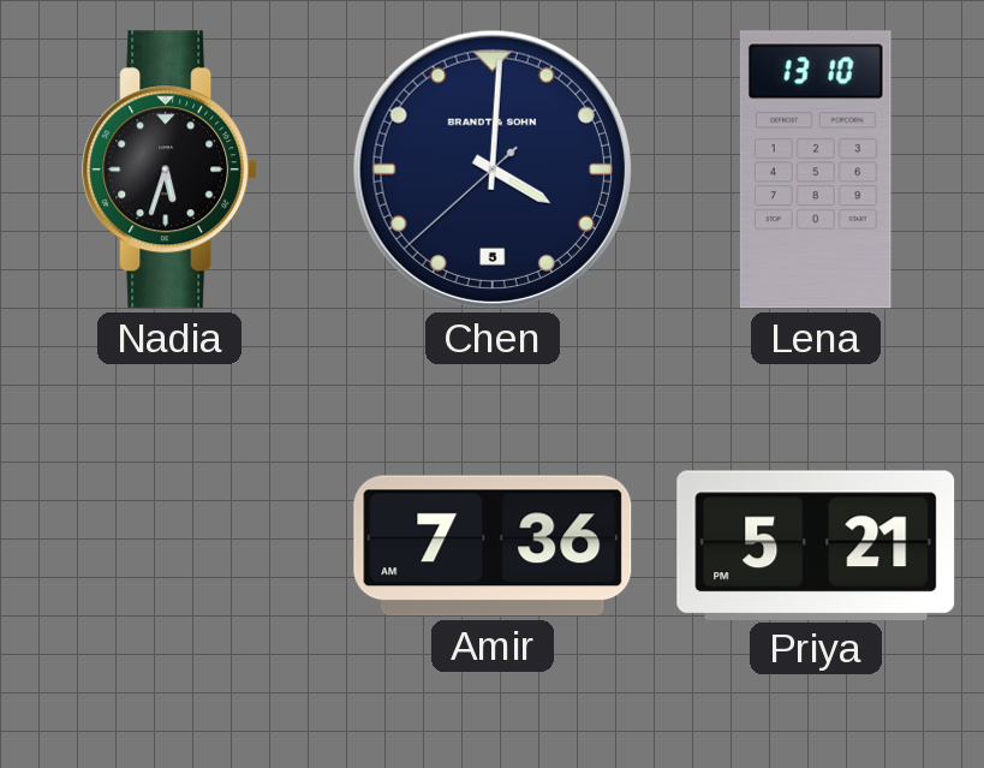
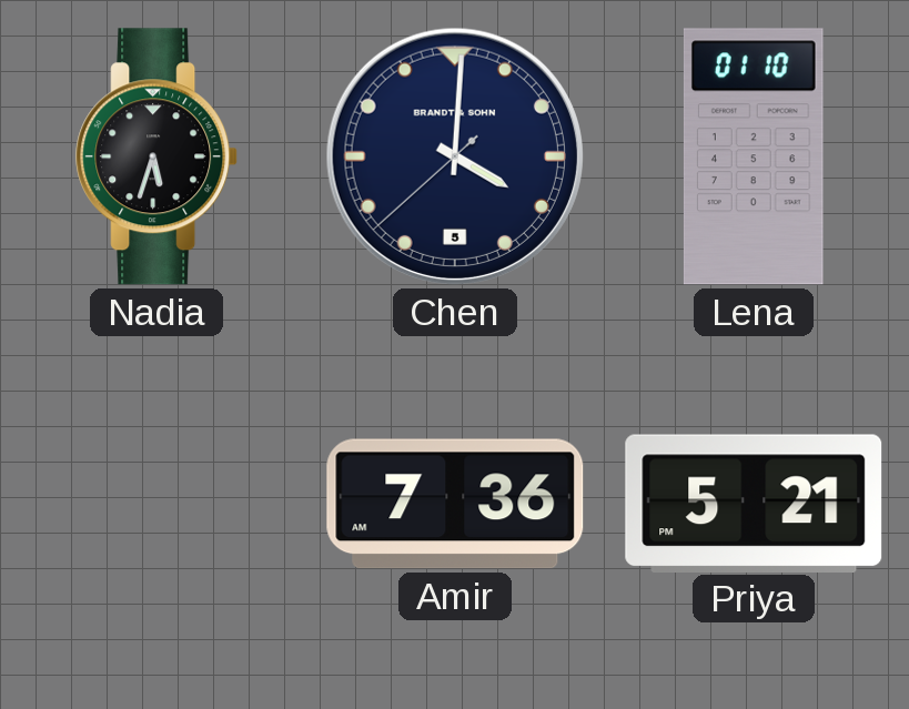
Lena: 13:10 -> 01:10
